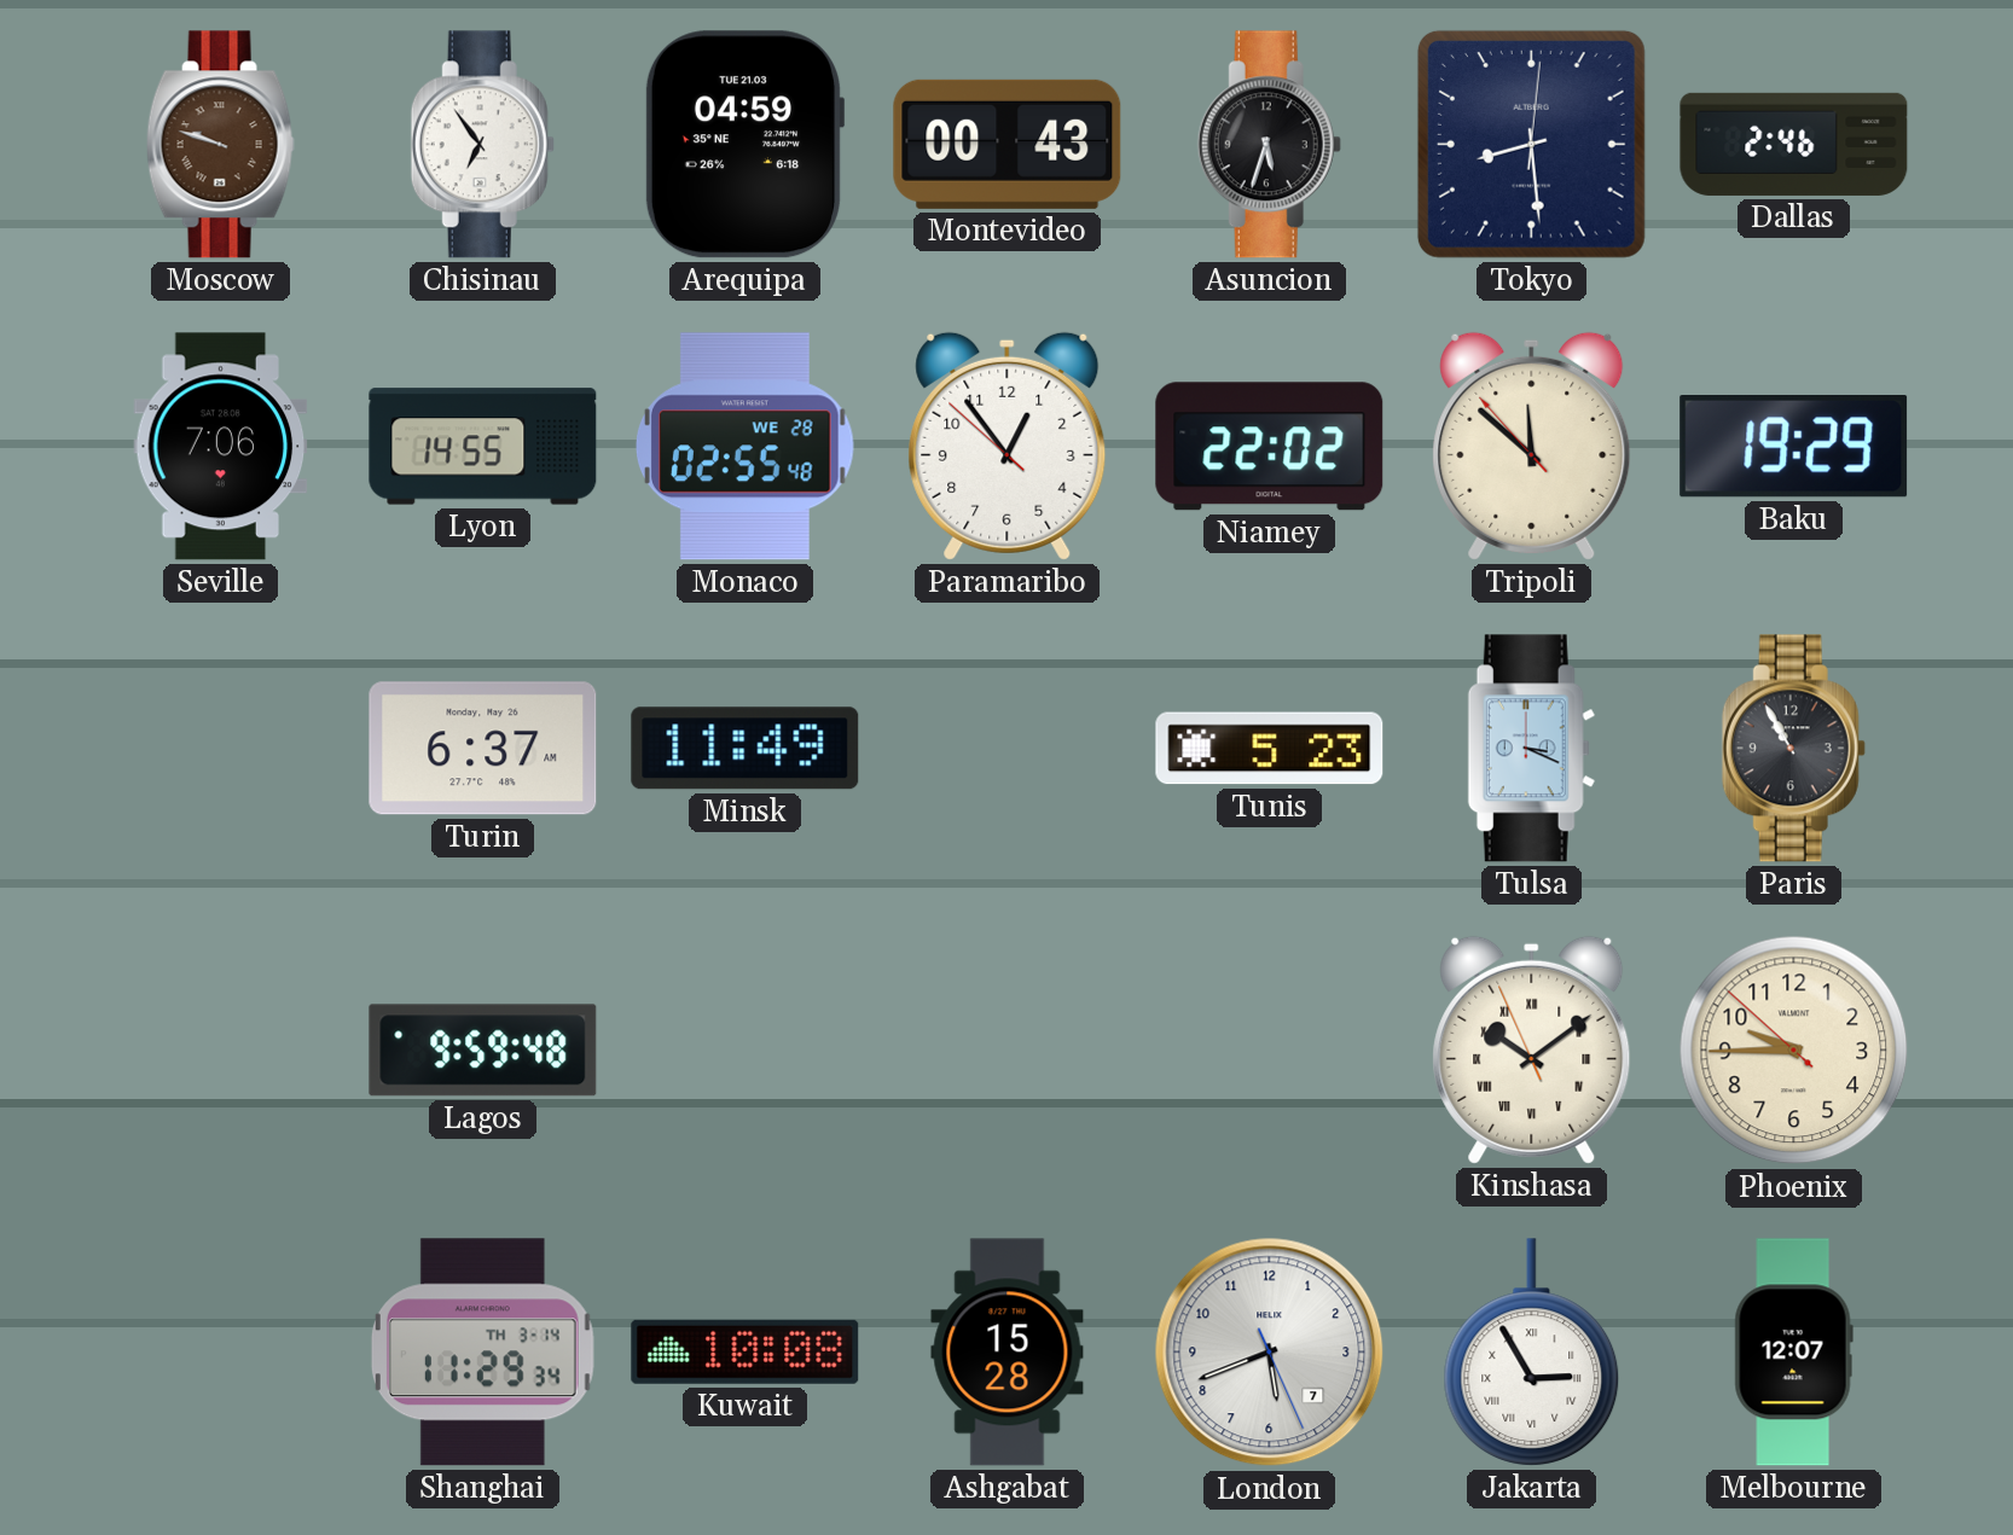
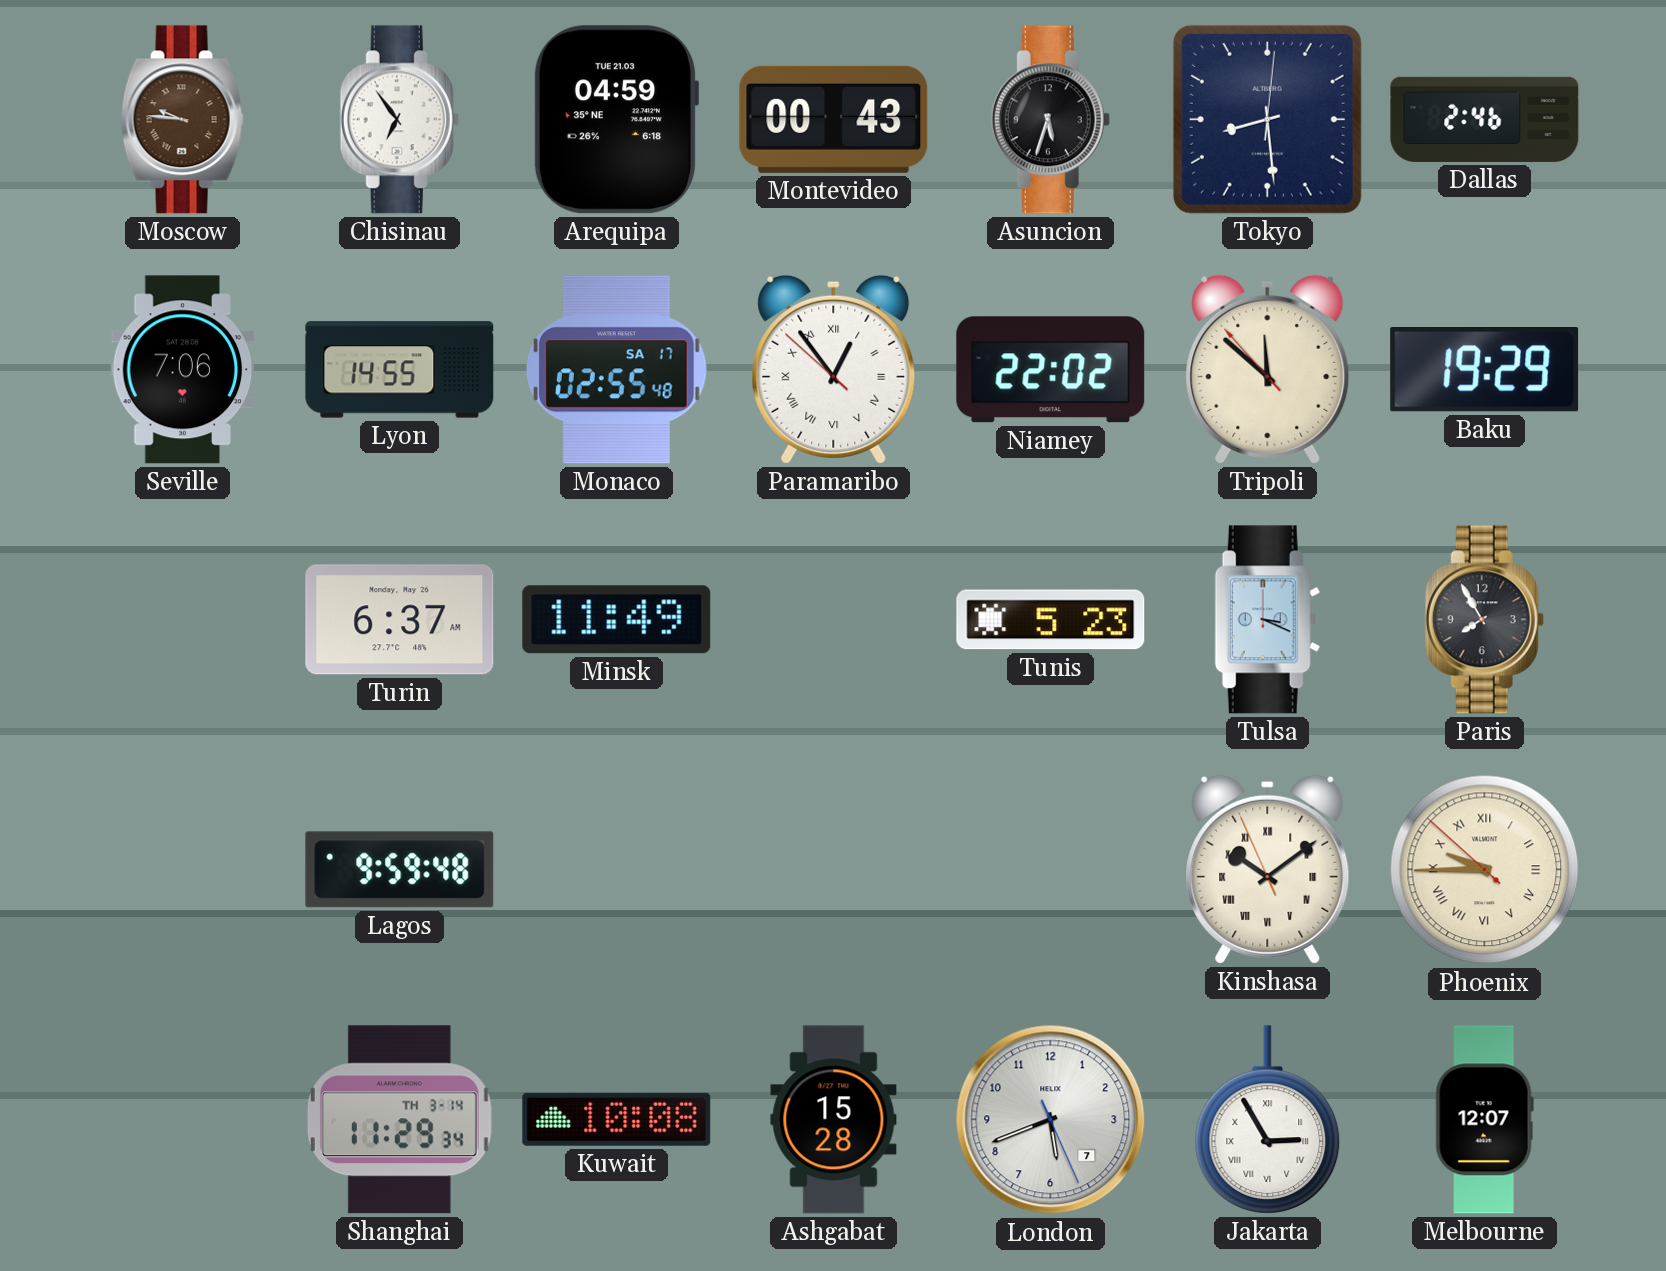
Moscow: 9:48 -> 9:46
Monaco date: WE 28 -> SA 17
Paramaribo numerals: Arabic -> Roman
Paris: 10:55 -> 7:55
Phoenix numerals: Arabic -> Roman
